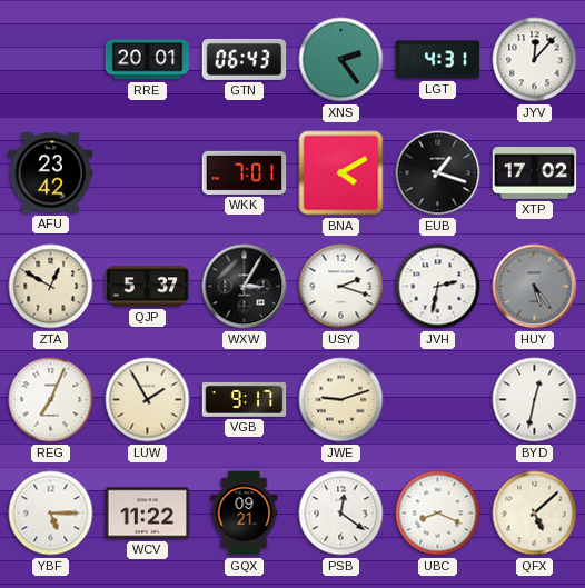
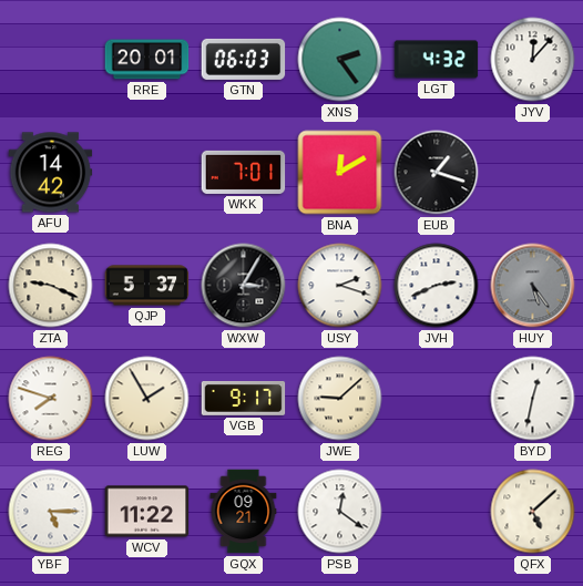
GTN: 06:43 -> 06:03
LGT: 4:31 -> 4:32
AFU: 23:42 -> 14:42
BNA: 4:10 -> 12:10
XTP: 17:02 -> none
ZTA: 12:50 -> 9:19
JVH: 2:32 -> 2:41
REG: 7:04 -> 7:48
JWE: 9:12 -> 9:08
UBC: 8:19 -> none
